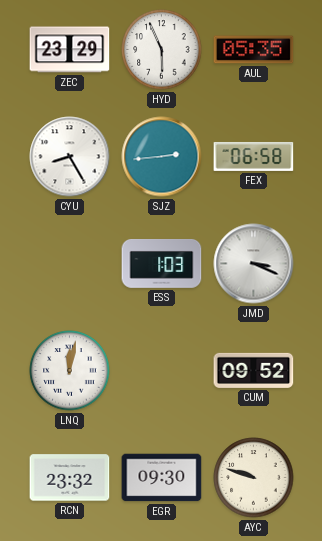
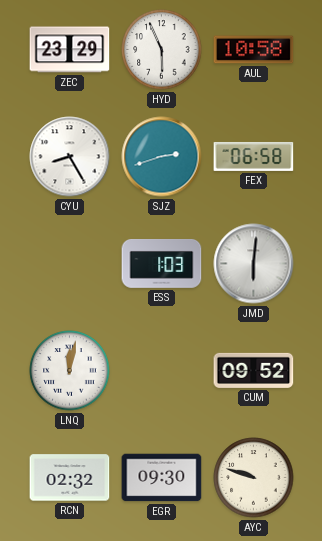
AUL: 05:35 -> 10:58
SJZ: 2:44 -> 2:42
JMD: 3:19 -> 6:01
RCN: 23:32 -> 02:32
